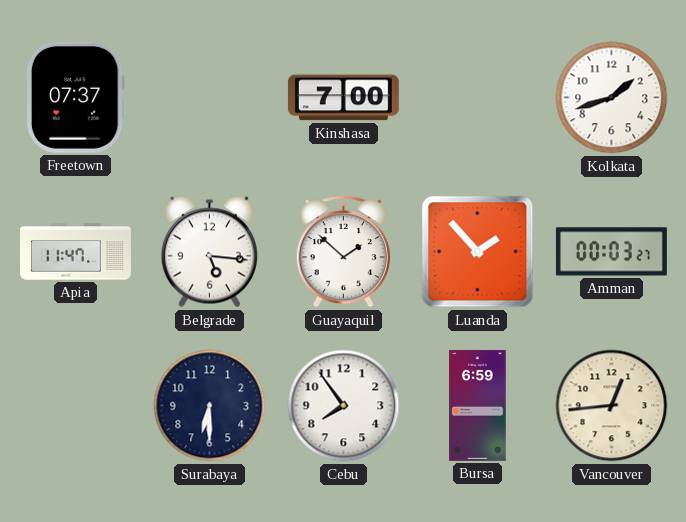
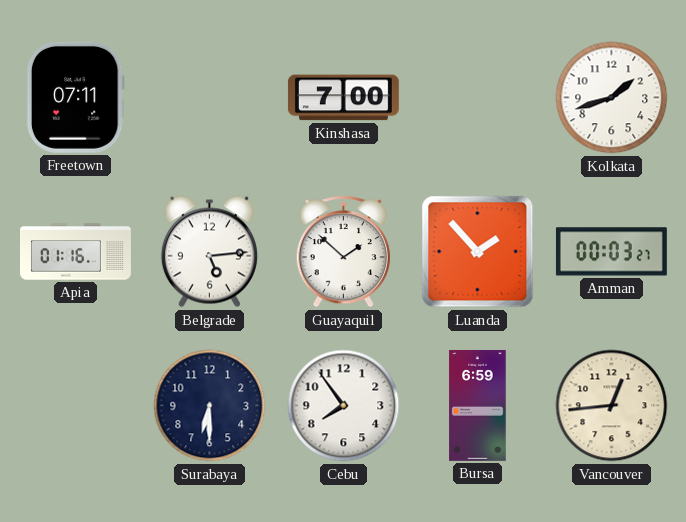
Freetown: 07:37 -> 07:11
Apia: 11:47 -> 01:16
Belgrade: 5:16 -> 5:14
